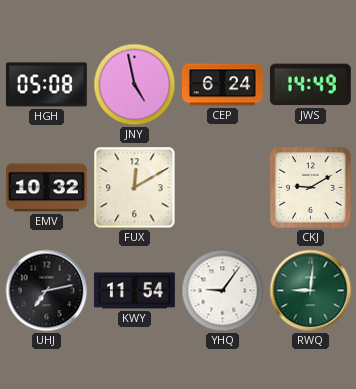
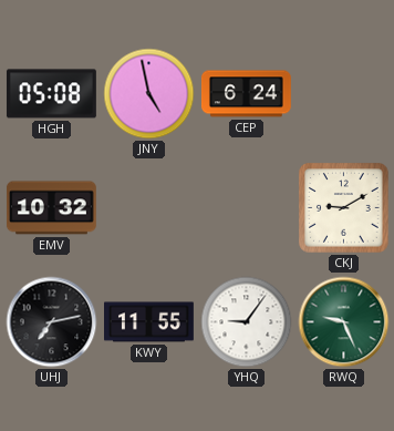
JWS: 14:49 -> none
FUX: 12:10 -> none
KWY: 11:54 -> 11:55
RWQ: 9:01 -> 9:26
